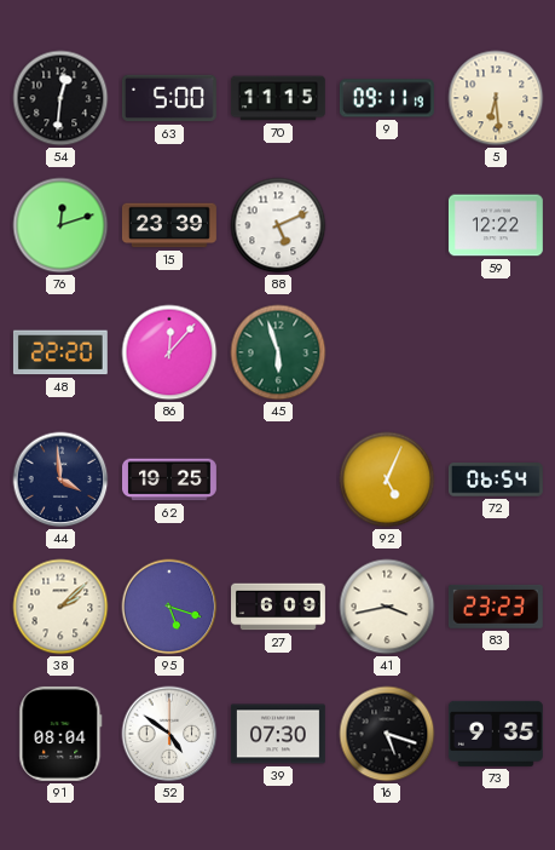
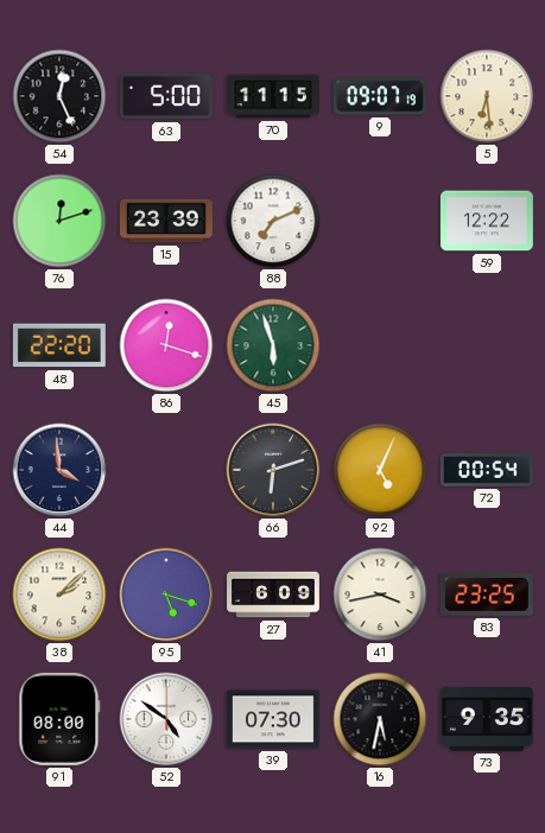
54: 12:31 -> 12:26
9: 09:11 -> 09:07
88: 5:11 -> 7:11
86: 12:07 -> 12:18
62: 19:25 -> none
66: none -> 6:12
72: 06:54 -> 00:54
83: 23:23 -> 23:25
91: 08:04 -> 08:00
16: 5:18 -> 5:32
